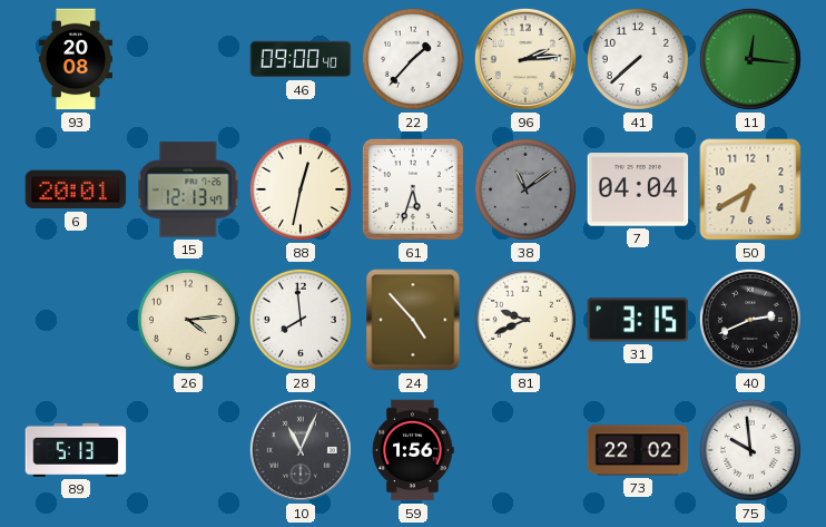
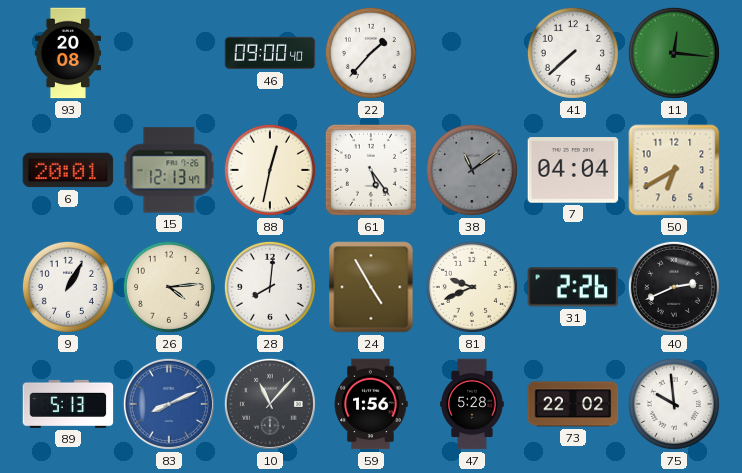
96: 2:14 -> none
61: 5:33 -> 5:24
9: none -> 1:05
28: 7:59 -> 8:01
24: 4:53 -> 4:55
31: 3:15 -> 2:26
83: none -> 8:11
10: 11:04 -> 11:07
47: none -> 5:28
